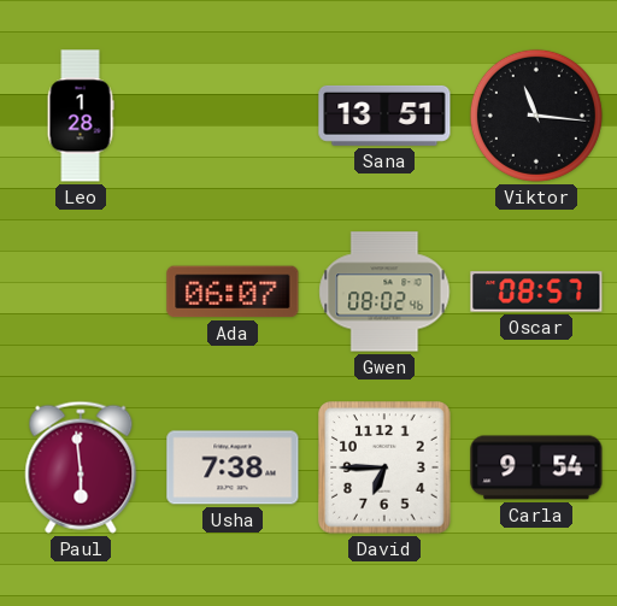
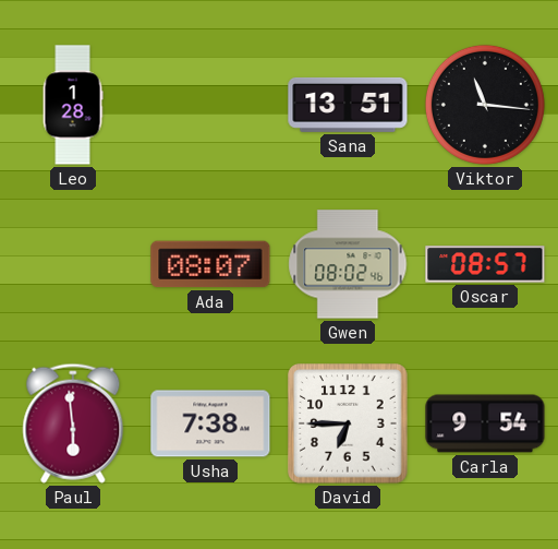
Ada: 06:07 -> 08:07
